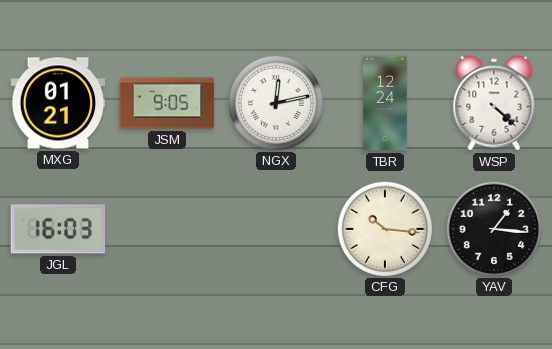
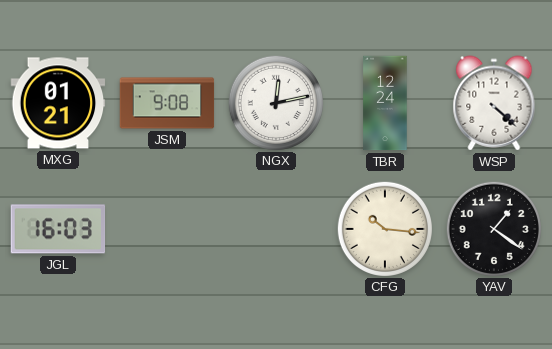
JSM: 9:05 -> 9:08
YAV: 1:16 -> 1:21
